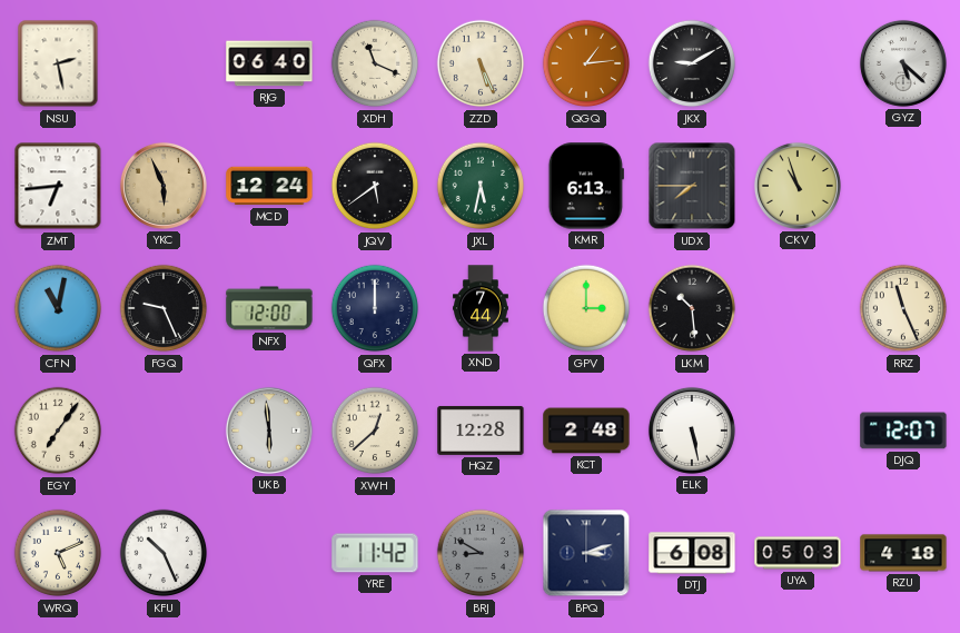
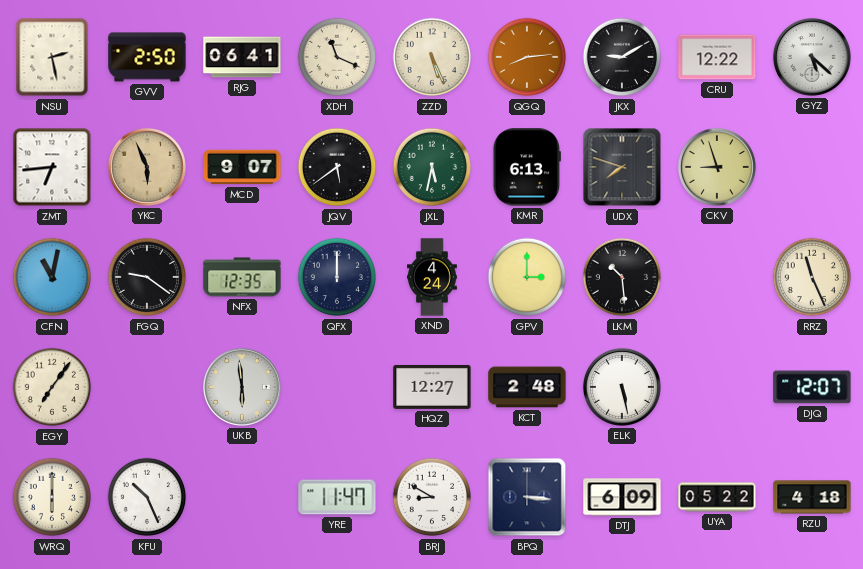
GVV: none -> 2:50
RJG: 06:40 -> 06:41
QGQ: 1:14 -> 8:14
CRU: none -> 12:22
MCD: 12:24 -> 9:07
UDX: 7:45 -> 7:48
CKV: 10:57 -> 8:57
FGQ: 9:26 -> 9:21
NFX: 12:00 -> 12:35
XND: 7:44 -> 4:24
XWH: 12:38 -> none
HQZ: 12:28 -> 12:27
WRQ: 5:11 -> 6:00
YRE: 11:42 -> 11:47
BRJ dial: grey -> white
BPQ: 3:12 -> 3:16
DTJ: 6:08 -> 6:09
UYA: 05:03 -> 05:22
